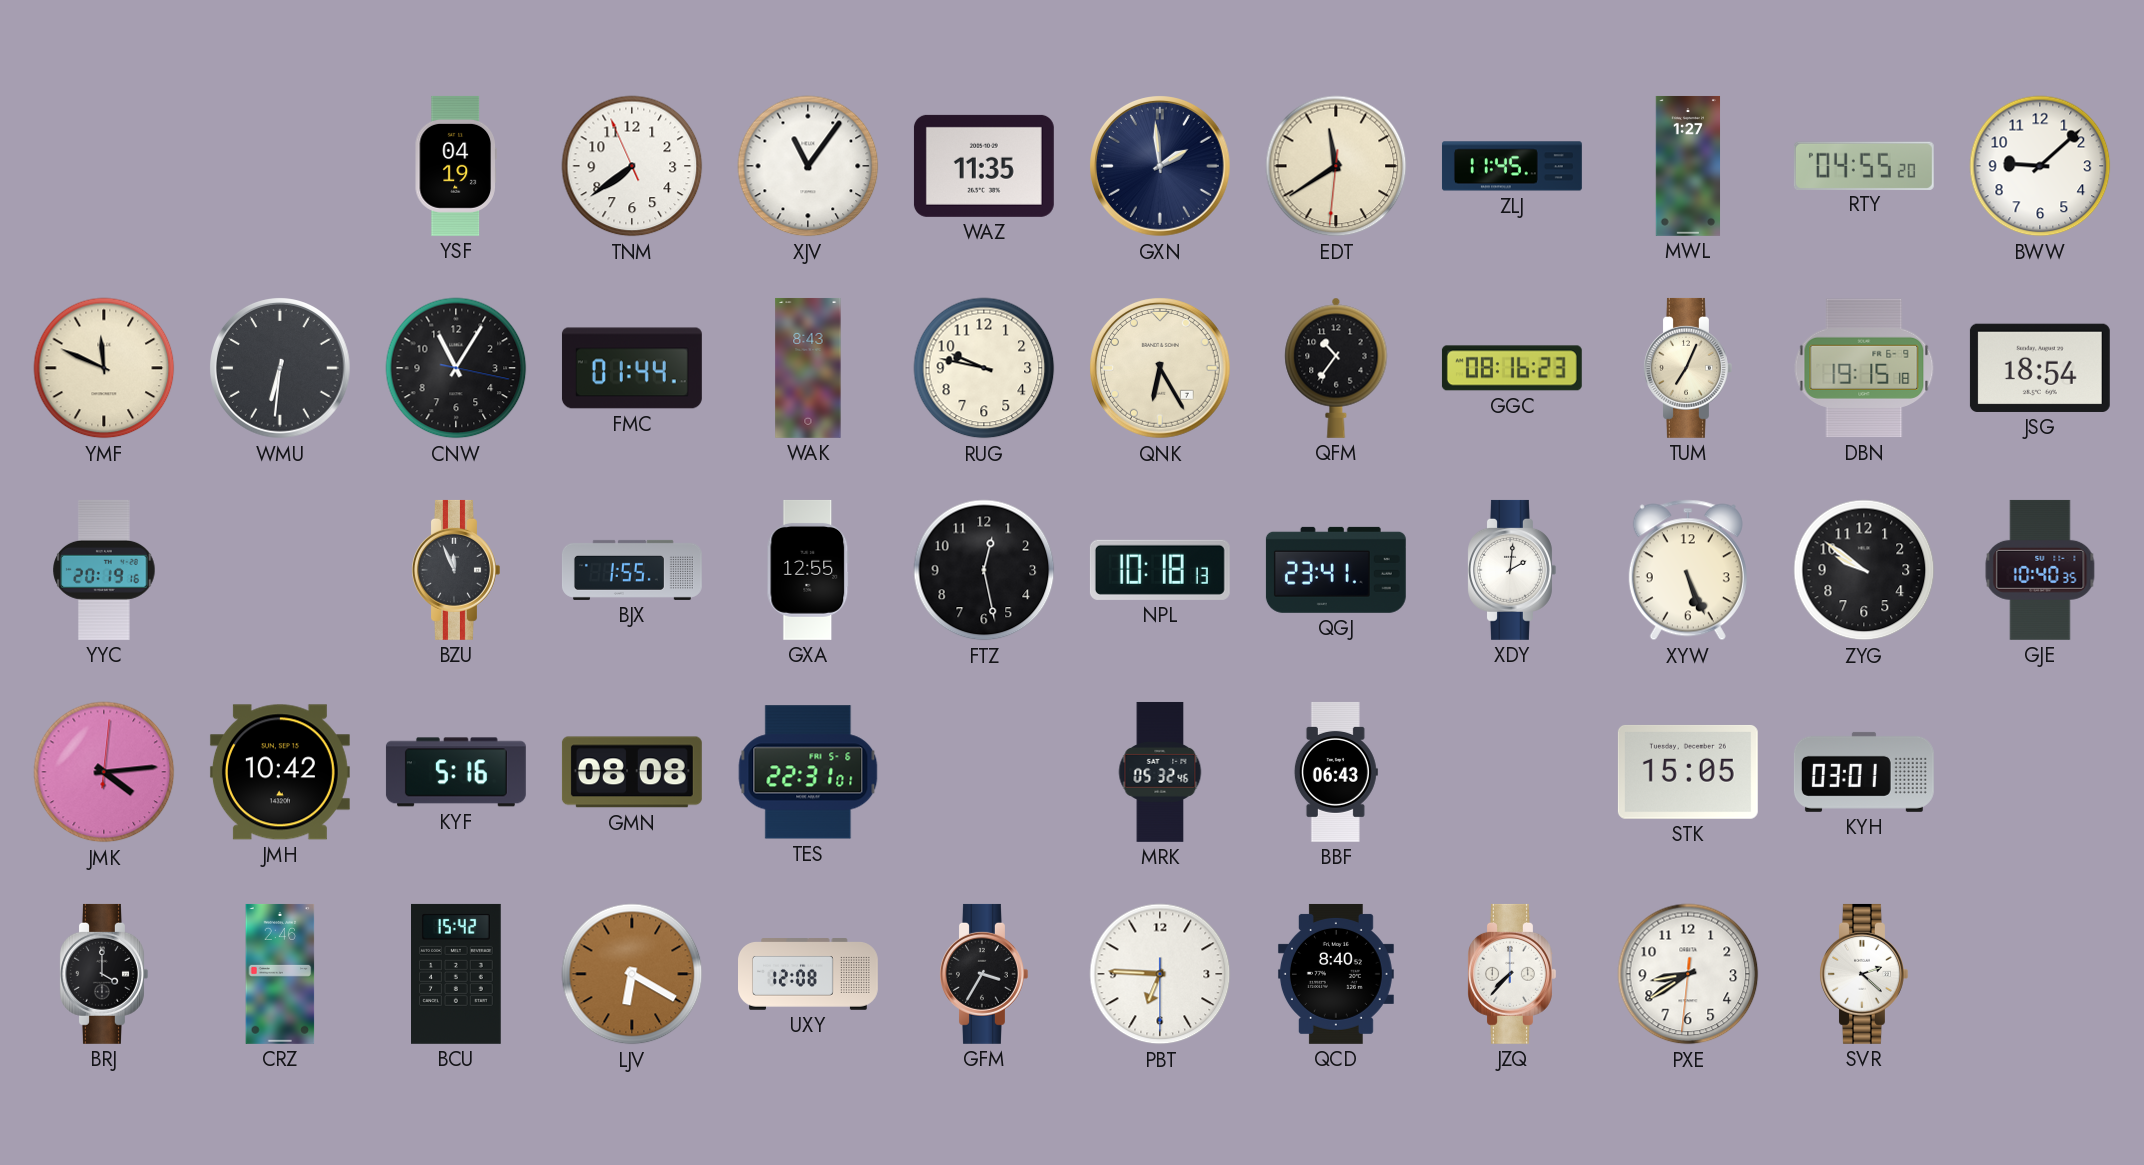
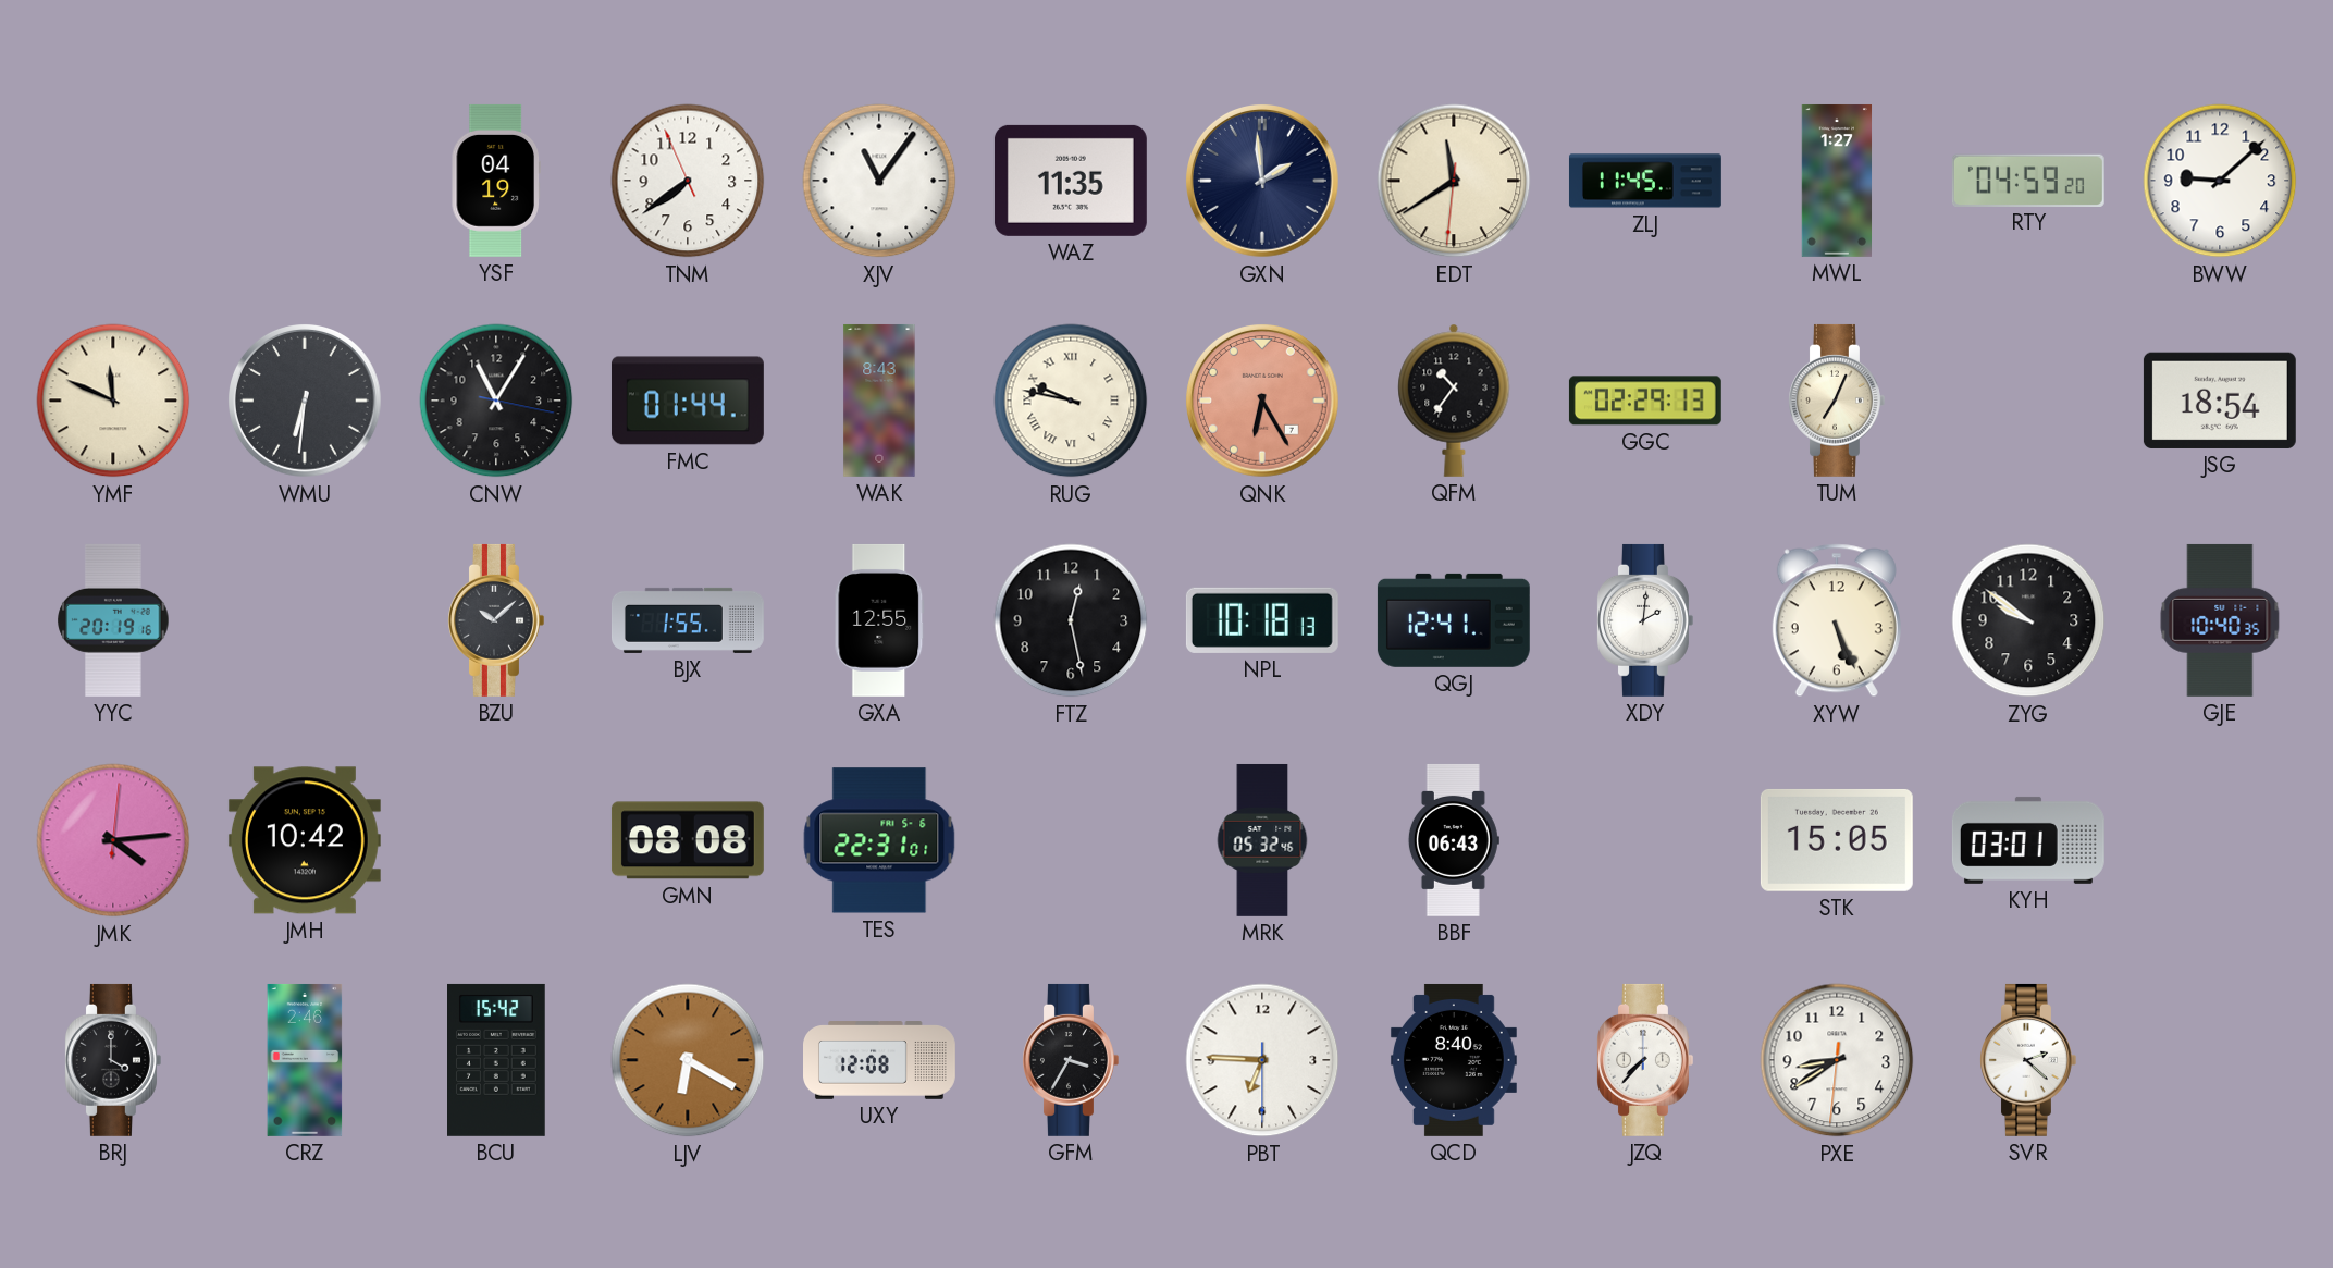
RTY: 04:55 -> 04:59
RUG numerals: Arabic -> Roman
QNK dial: cream -> salmon
GGC: 08:16 -> 02:29
DBN: 19:15 -> none
BZU: 11:56 -> 10:08
QGJ: 23:41 -> 12:41
KYF: 5:16 -> none
